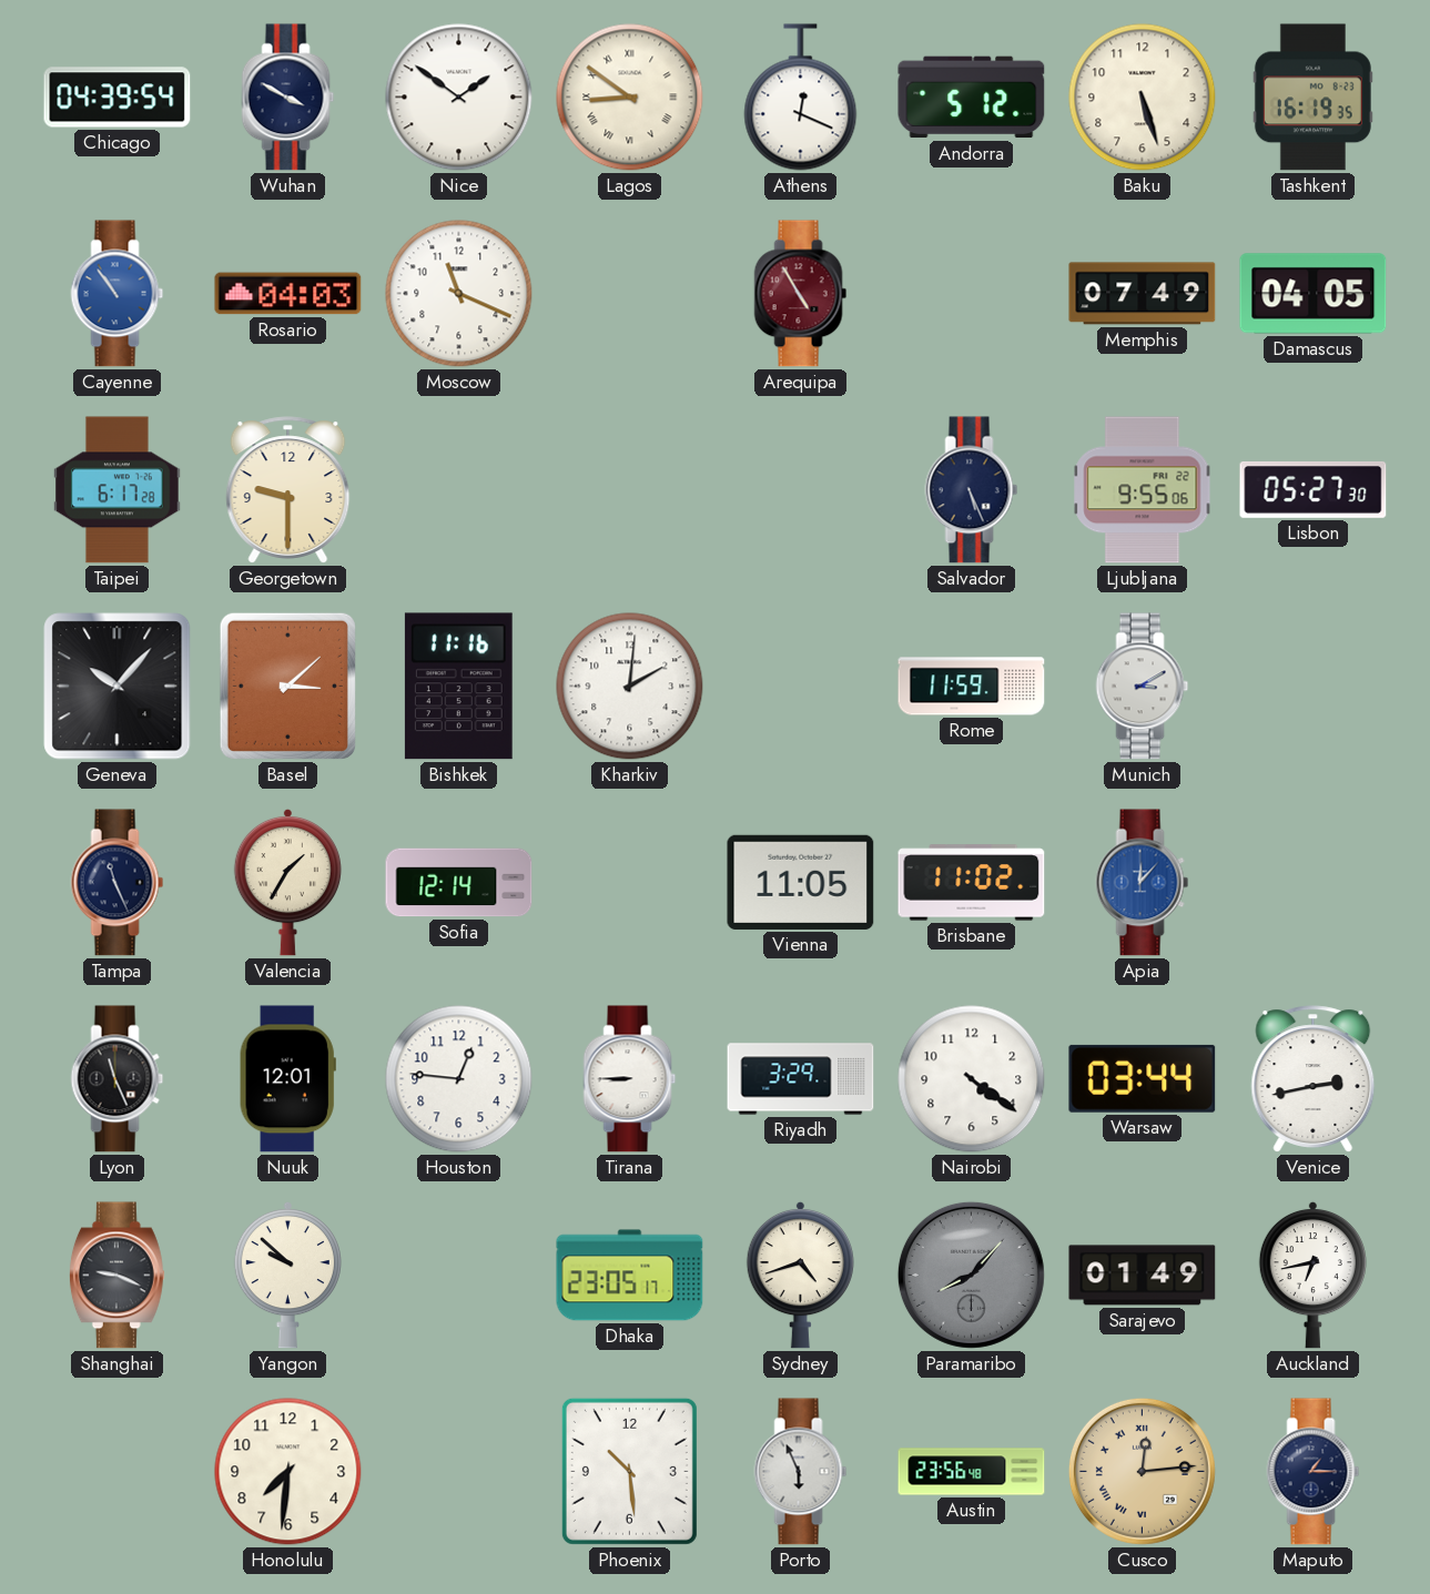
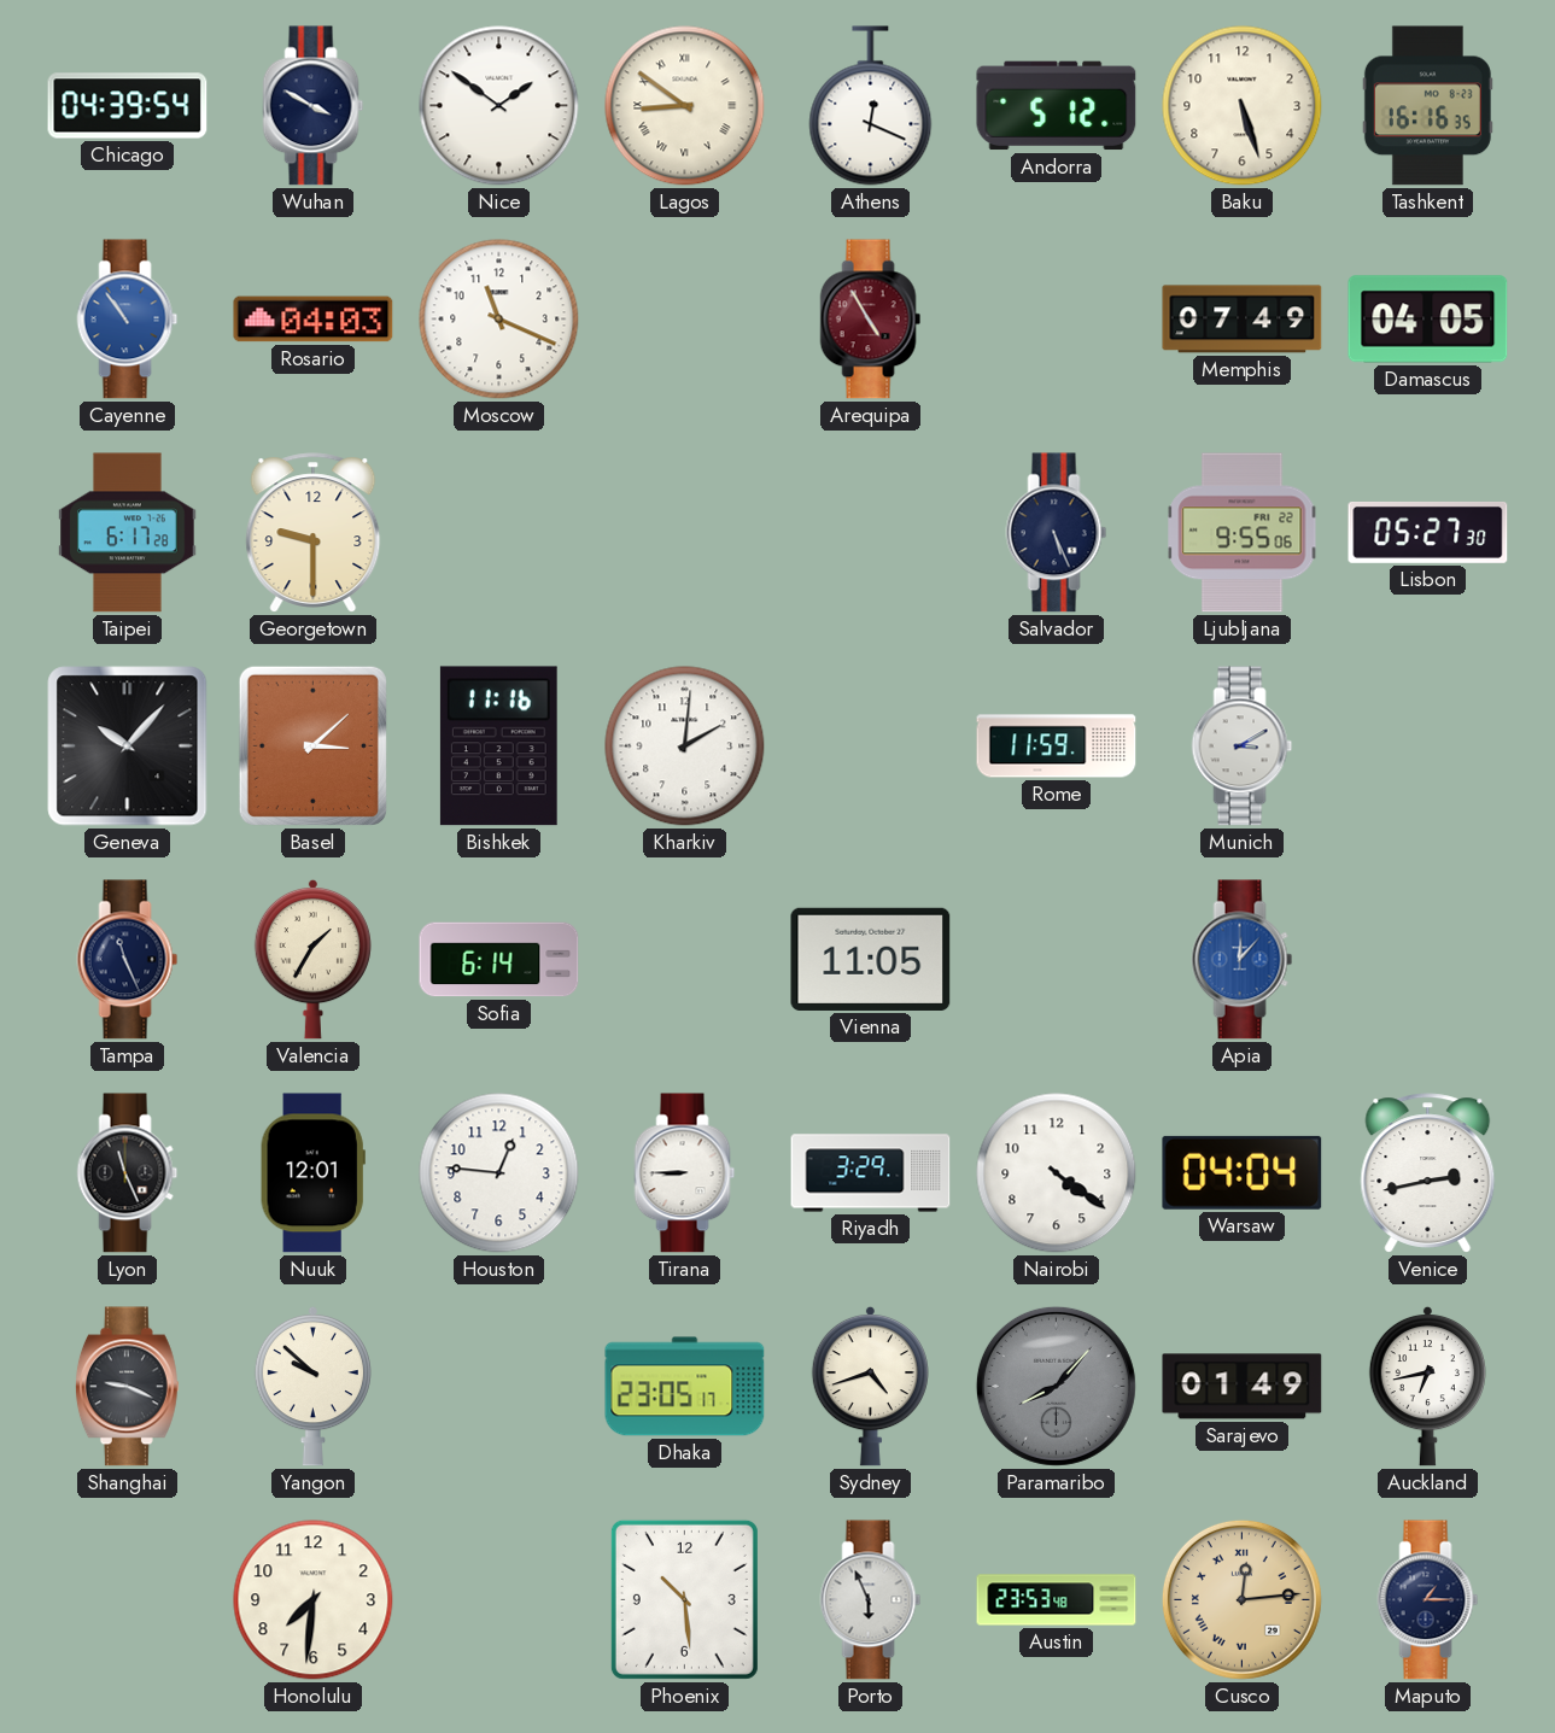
Tashkent: 16:19 -> 16:16
Sofia: 12:14 -> 6:14
Brisbane: 11:02 -> none
Warsaw: 03:44 -> 04:04
Austin: 23:56 -> 23:53
